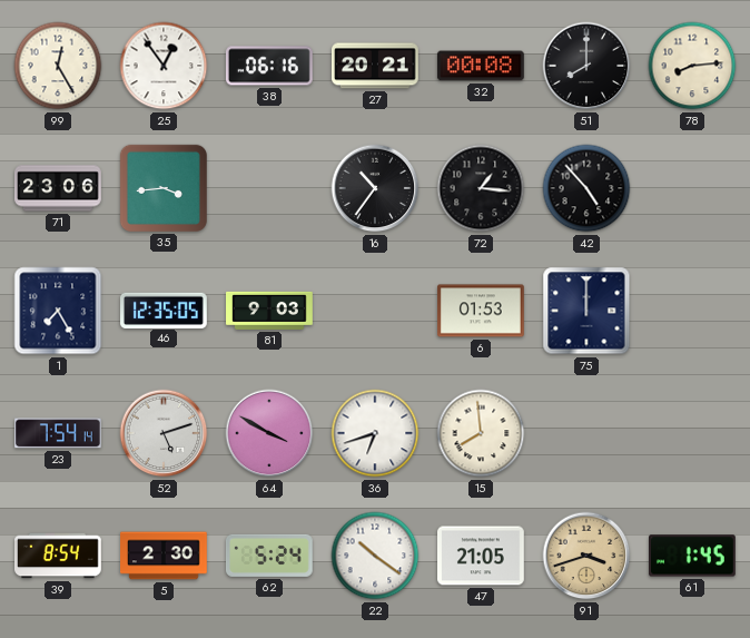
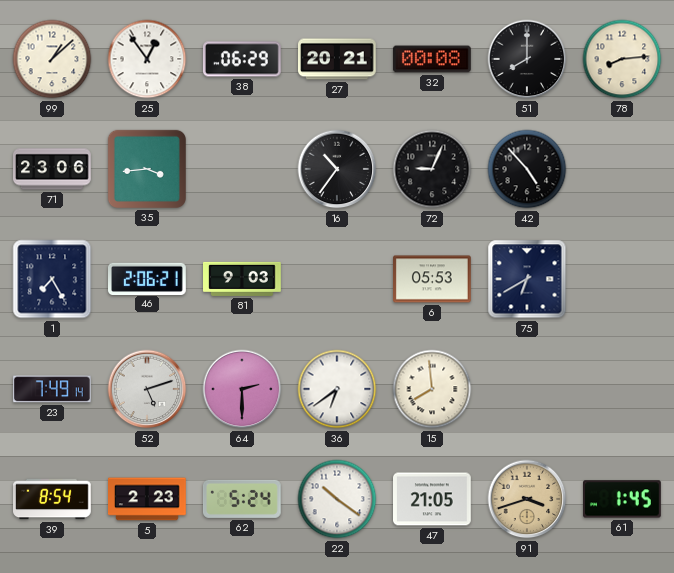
99: 12:25 -> 1:08
38: 06:16 -> 06:29
72: 1:16 -> 9:04
46: 12:35 -> 2:06
6: 01:53 -> 05:53
75: 12:00 -> 6:40
23: 7:54 -> 7:49
64: 3:50 -> 2:30
36: 6:42 -> 6:39
5: 2:30 -> 2:23
